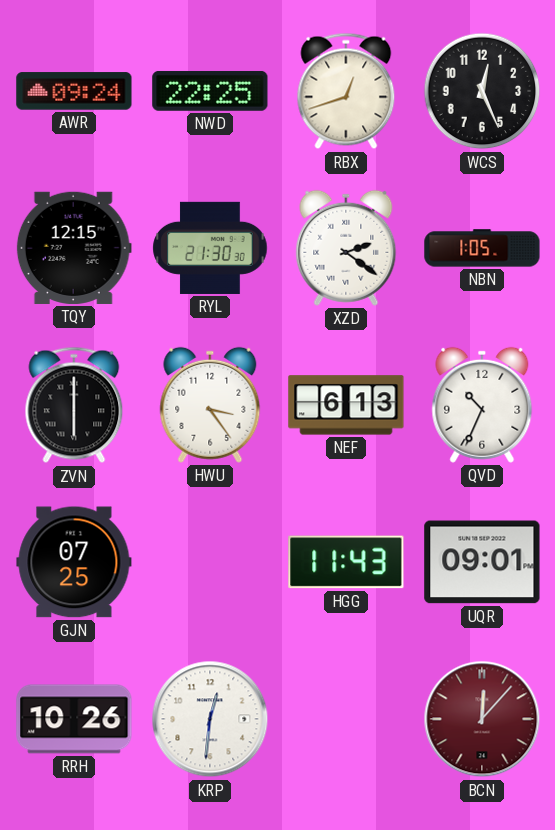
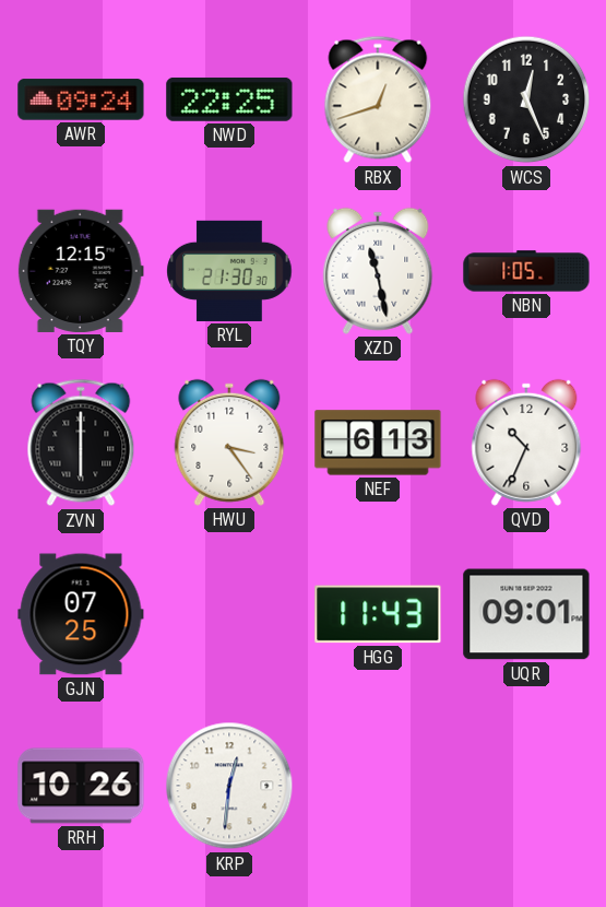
XZD: 2:21 -> 11:28
BCN: 12:07 -> none
